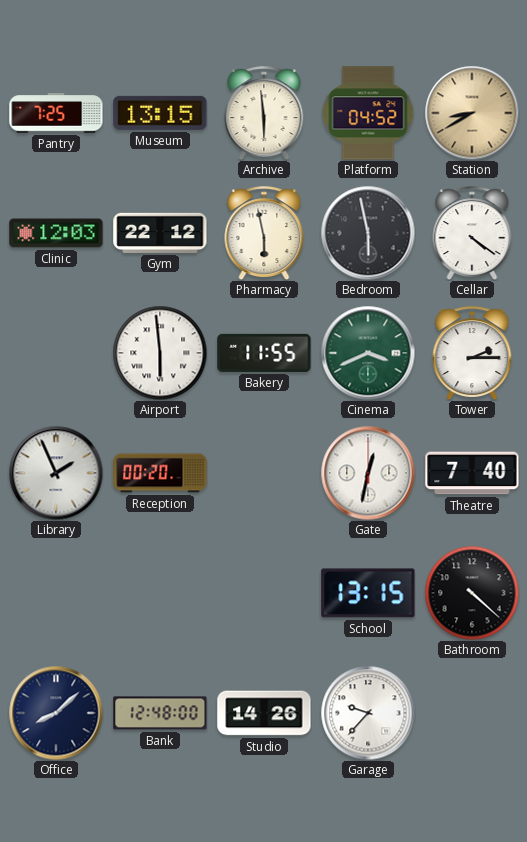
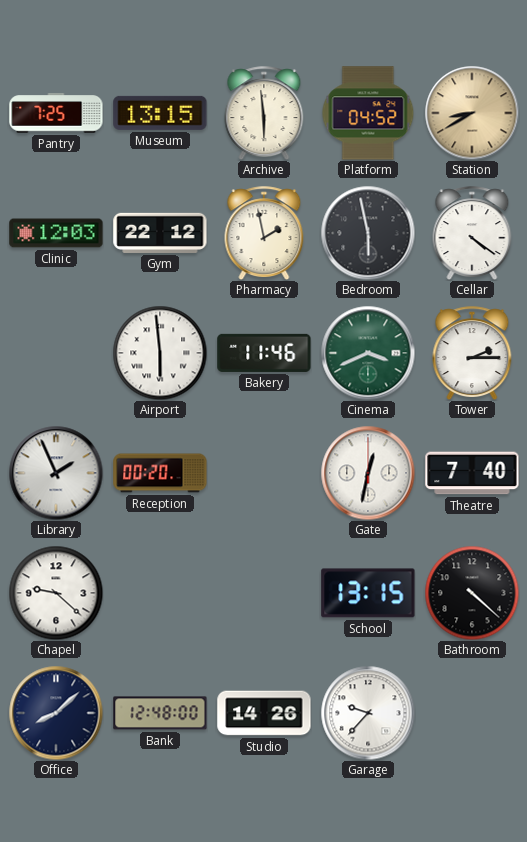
Pharmacy: 5:58 -> 1:58
Bakery: 11:55 -> 11:46
Chapel: none -> 9:22
